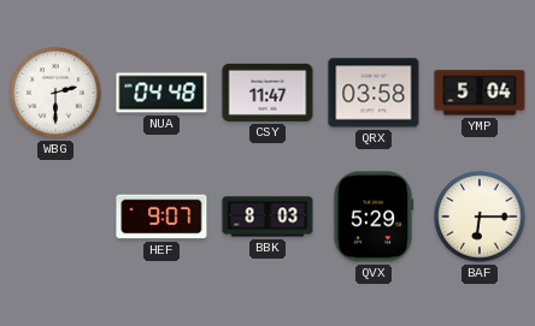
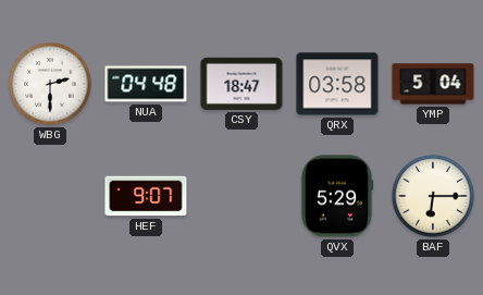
CSY: 11:47 -> 18:47
BBK: 8:03 -> none
